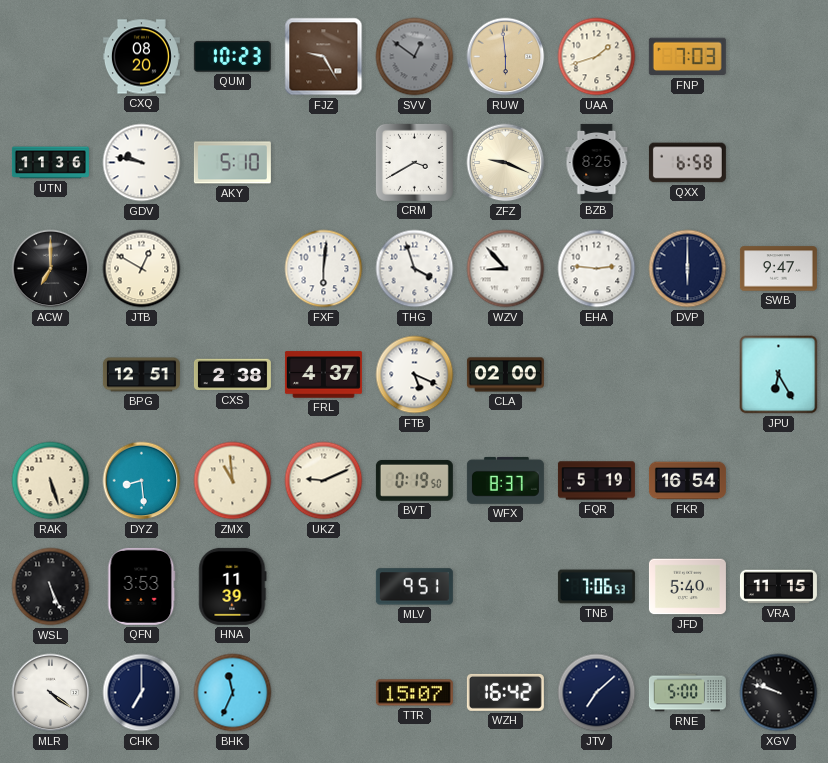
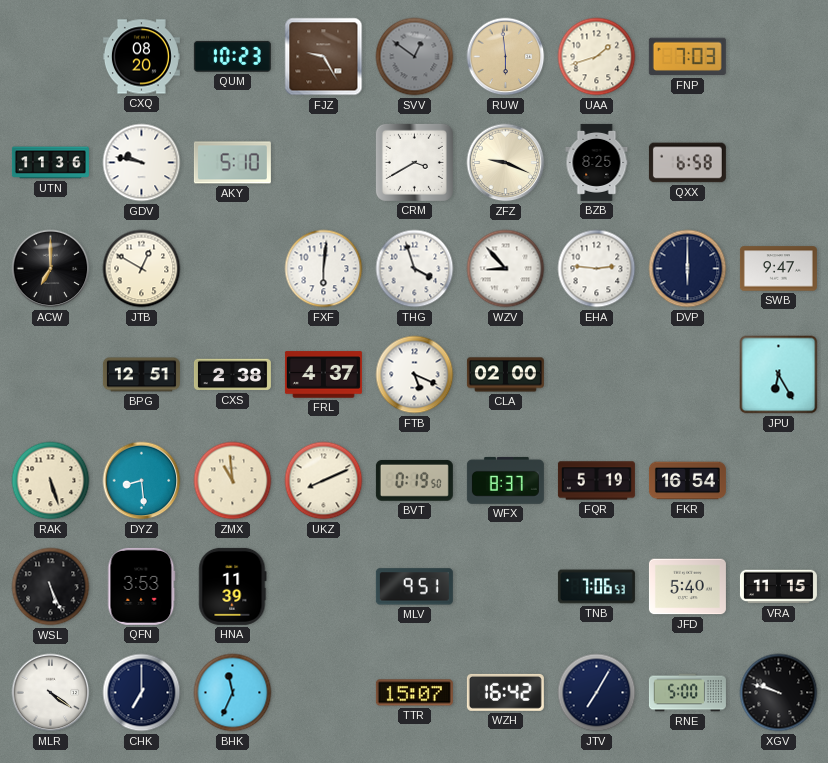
UKZ: 9:11 -> 8:11
JTV: 7:08 -> 7:05
